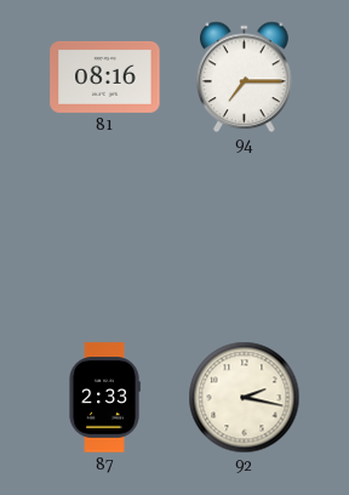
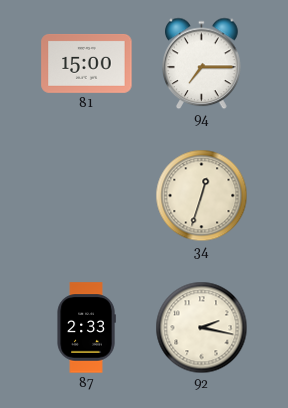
81: 08:16 -> 15:00
34: none -> 12:33
